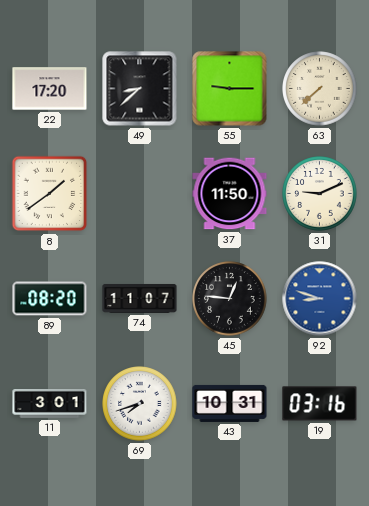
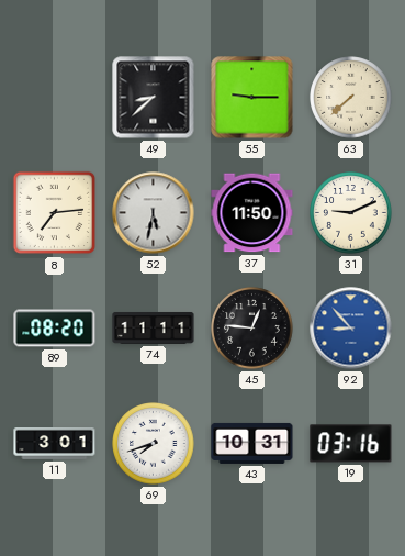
22: 17:20 -> none
8: 1:39 -> 7:14
52: none -> 5:32
74: 11:07 -> 11:11
92: 8:48 -> 8:53
